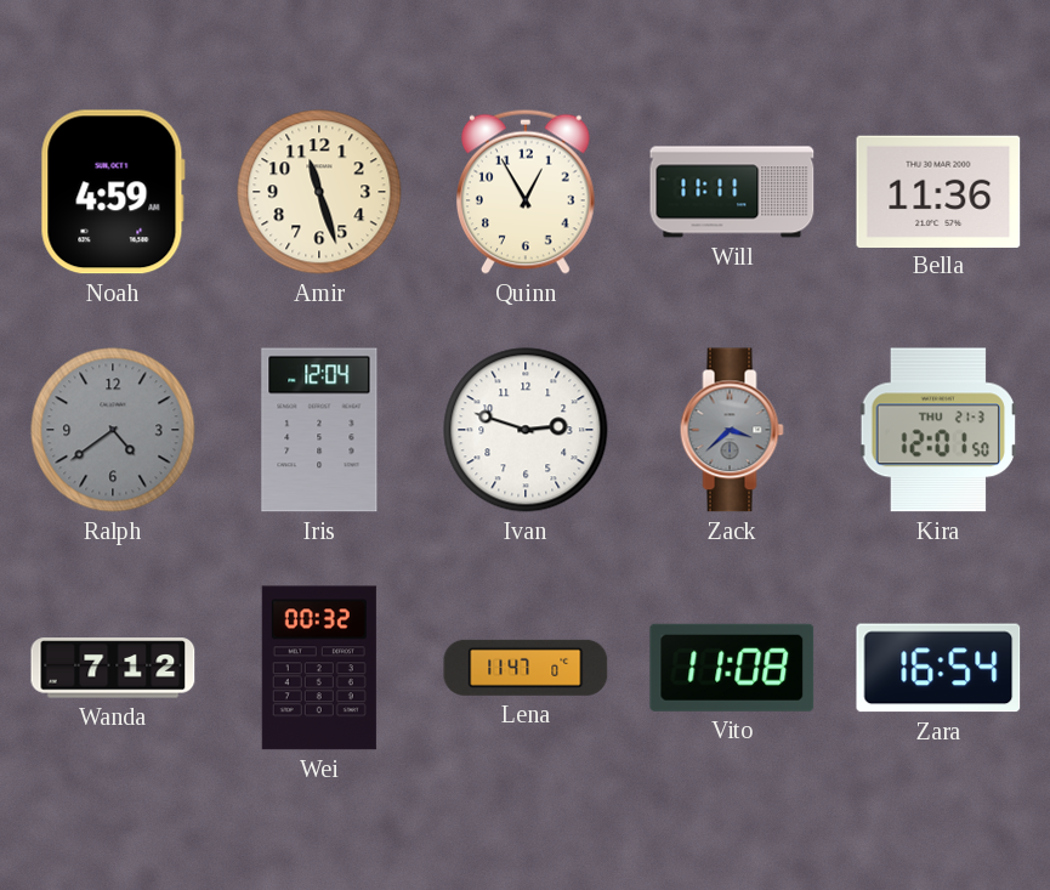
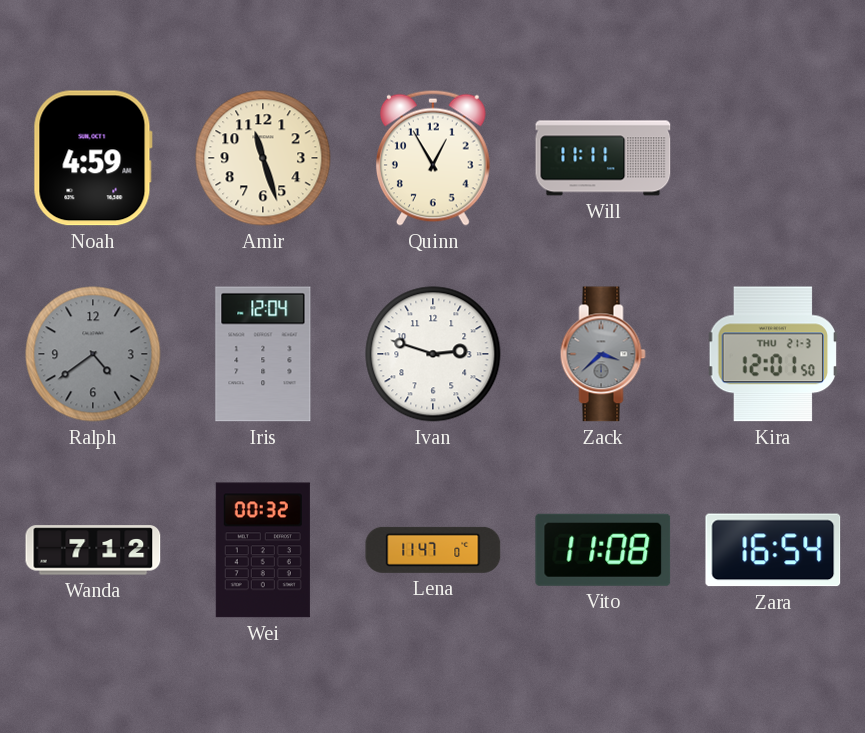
Bella: 11:36 -> none
